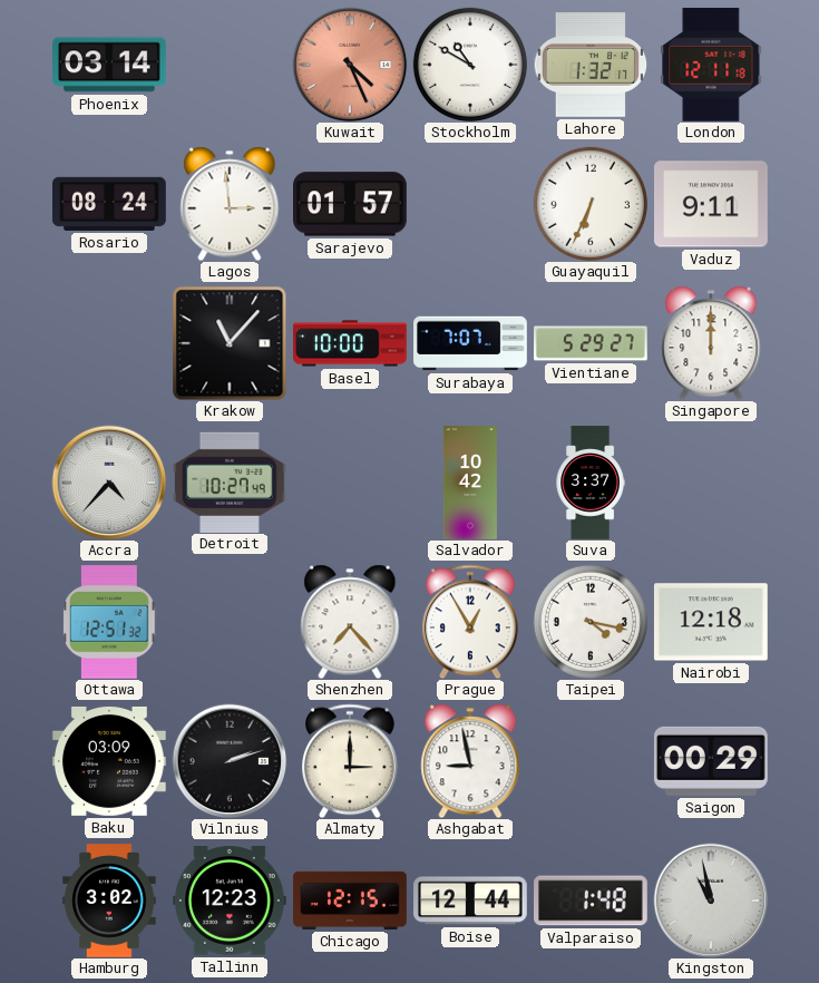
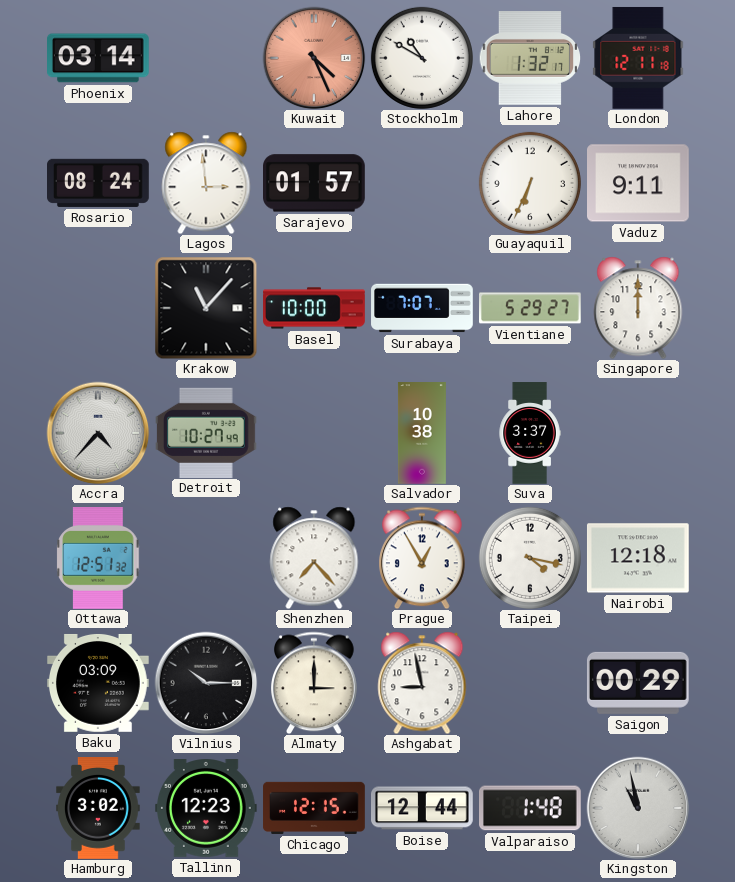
Salvador: 10:42 -> 10:38
Vilnius: 2:12 -> 10:15
